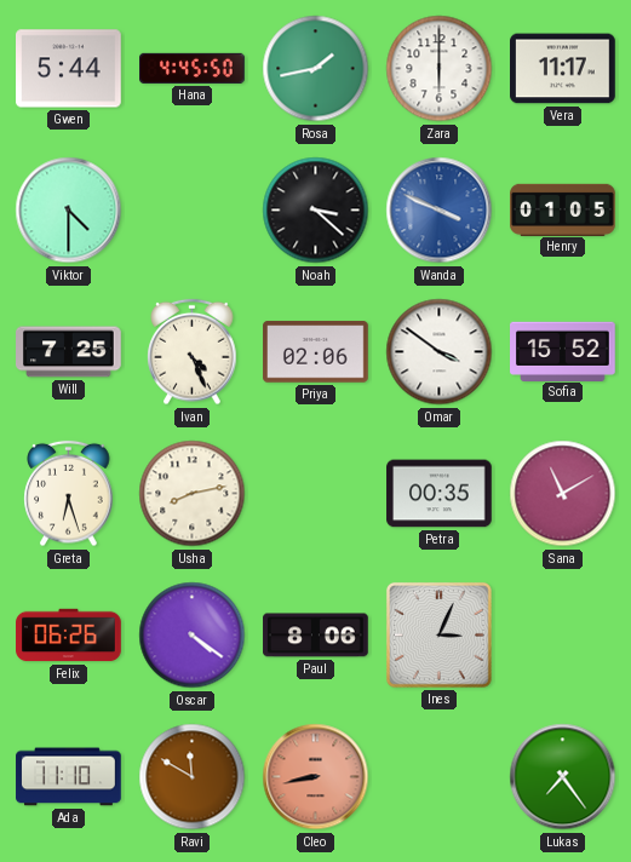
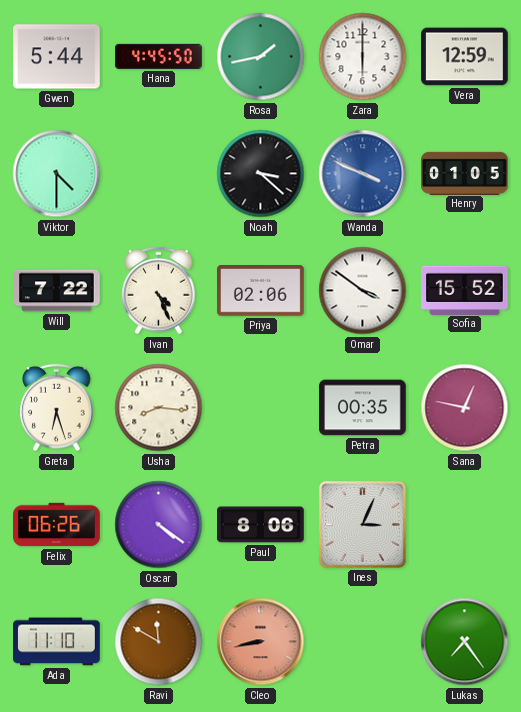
Vera: 11:17 -> 12:59
Will: 7:25 -> 7:22
Usha: 8:13 -> 8:16
Sana: 11:10 -> 12:47
